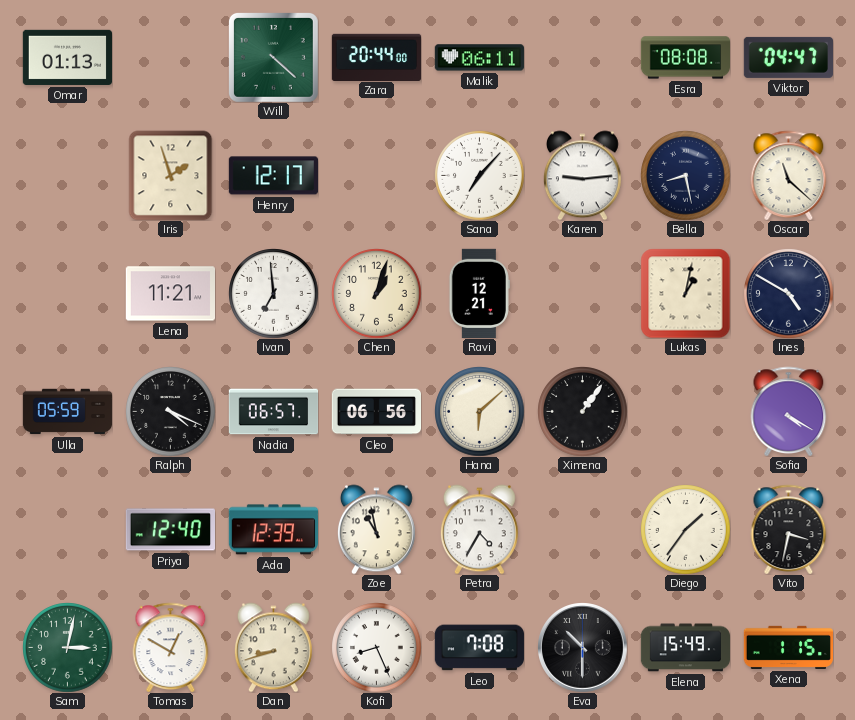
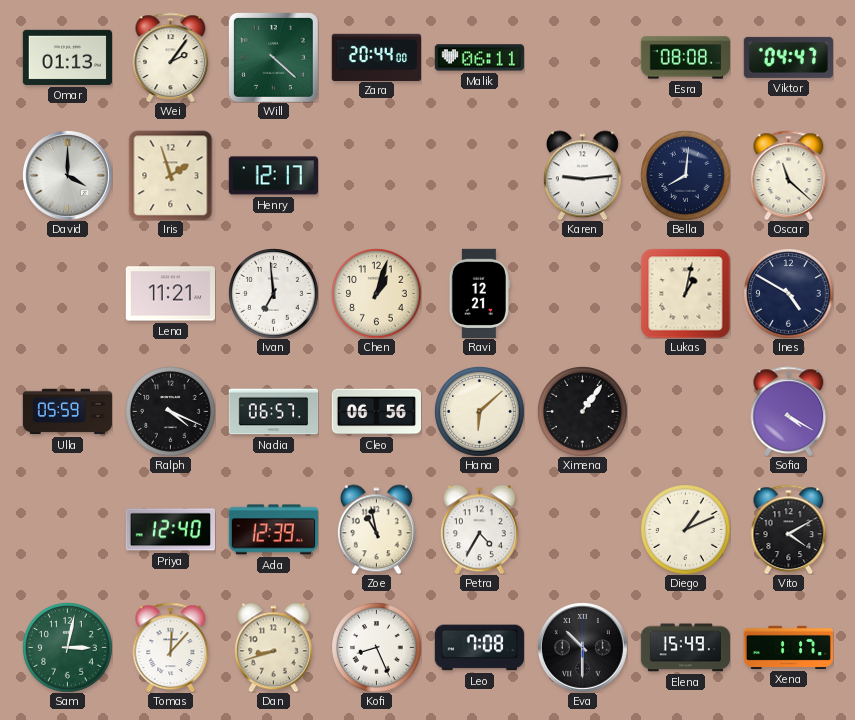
Wei: none -> 2:06
David: none -> 4:00
Sana: 7:07 -> none
Bella: 8:28 -> 8:01
Diego: 1:36 -> 1:11
Vito: 3:32 -> 4:10
Tomas: 12:50 -> 12:07
Xena: 1:15 -> 1:17
